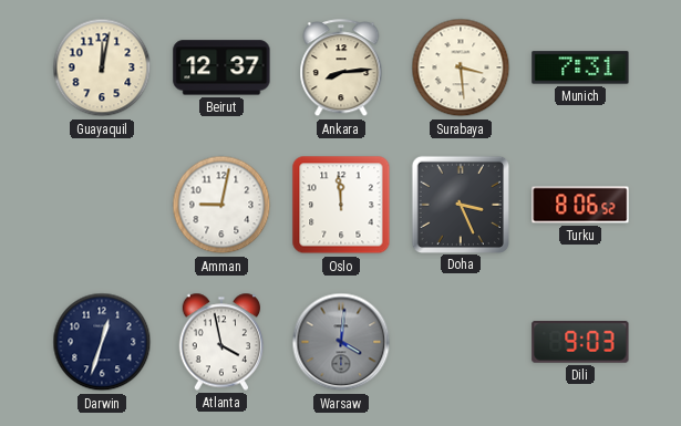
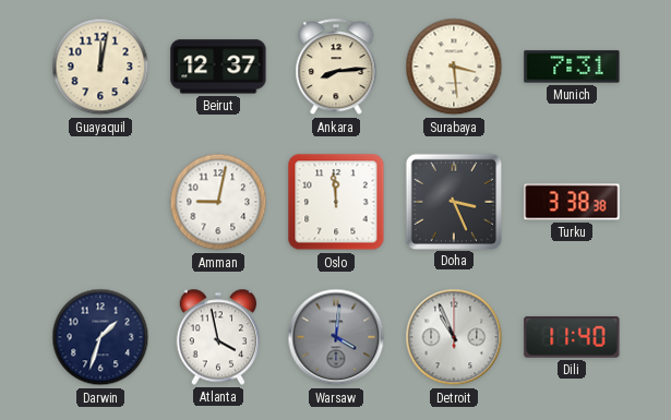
Turku: 8:06 -> 3:38
Darwin: 12:33 -> 1:33
Detroit: none -> 10:56
Dili: 9:03 -> 11:40
